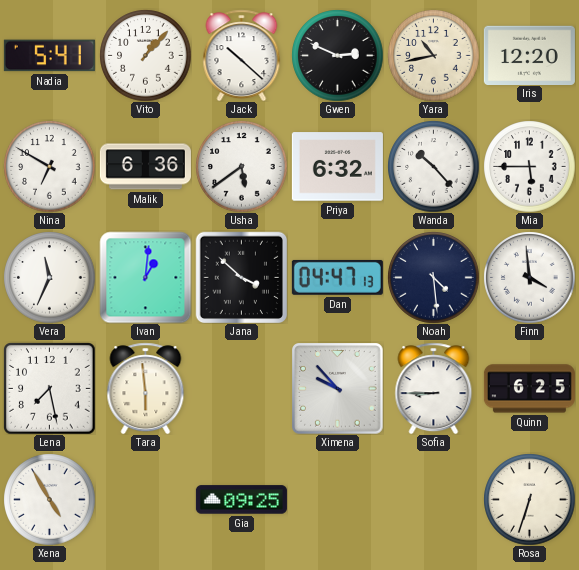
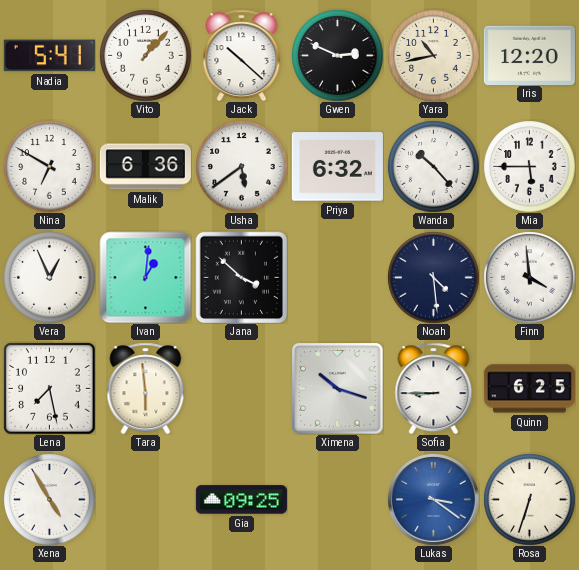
Vera: 11:34 -> 12:56
Dan: 04:47 -> none
Ximena: 9:53 -> 10:18
Lukas: none -> 3:21
